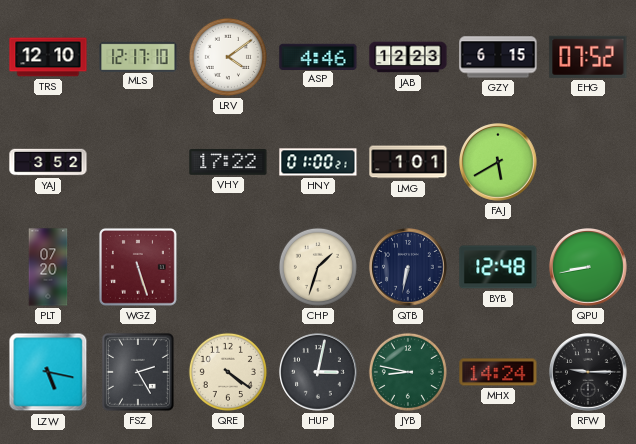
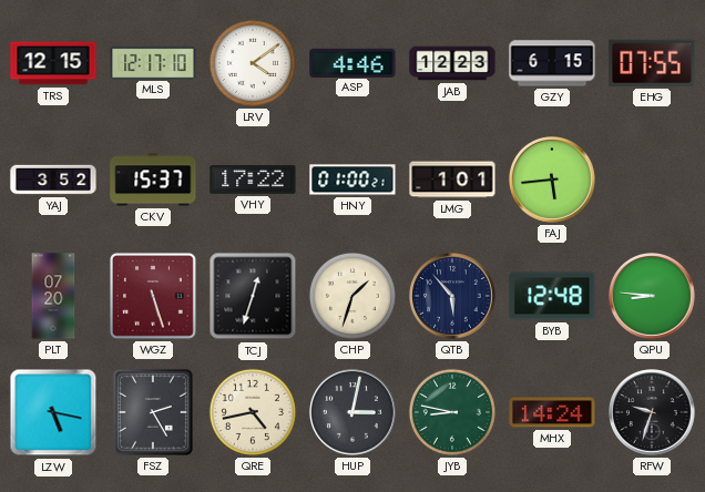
TRS: 12:10 -> 12:15
EHG: 07:52 -> 07:55
CKV: none -> 15:37
FAJ: 5:40 -> 5:44
TCJ: none -> 12:33
QTB: 6:32 -> 5:53
QPU: 8:43 -> 8:46
QRE: 4:21 -> 4:43
RFW: 9:15 -> 9:33
